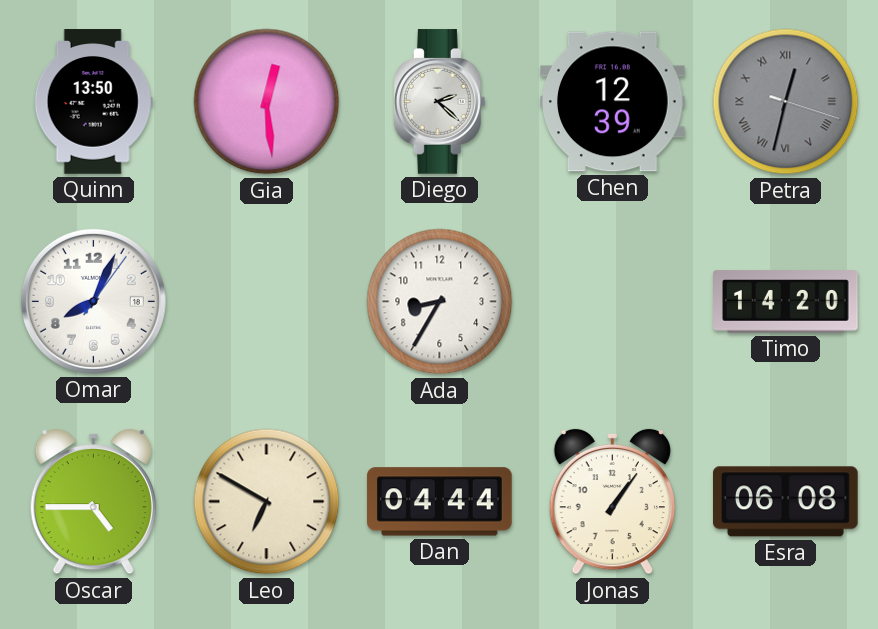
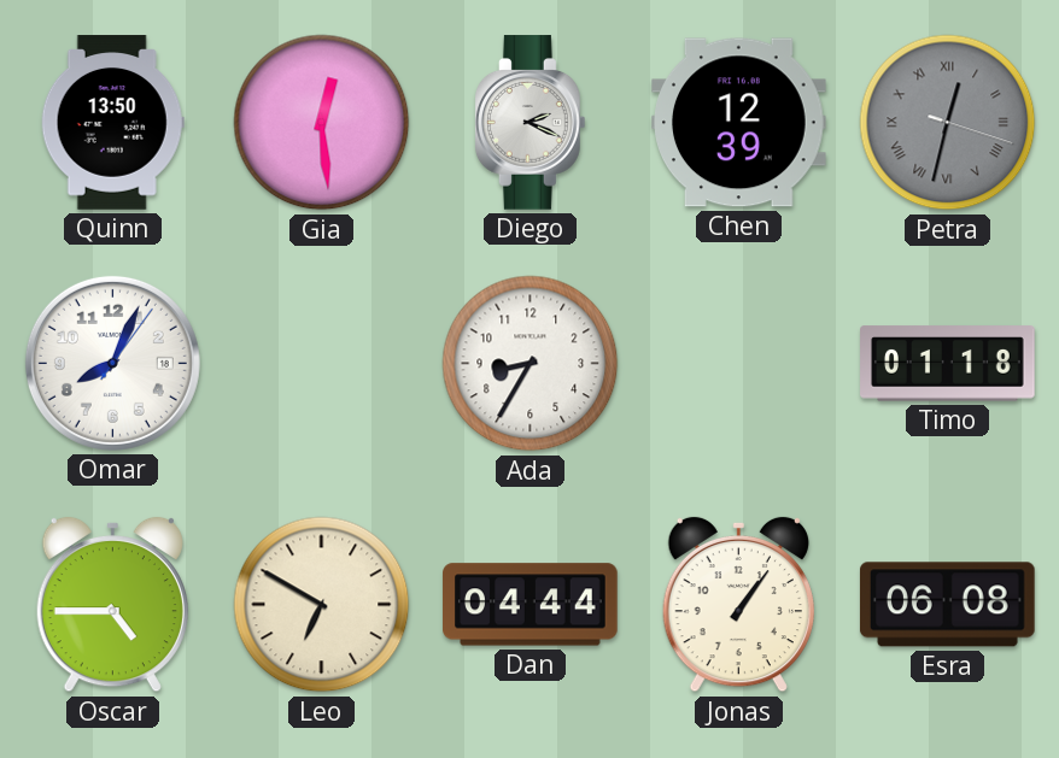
Diego: 2:22 -> 2:19
Timo: 14:20 -> 01:18
